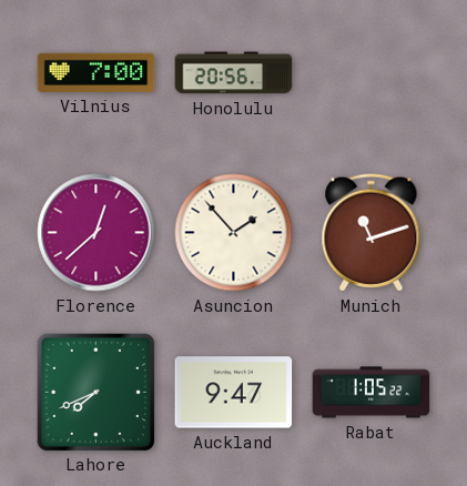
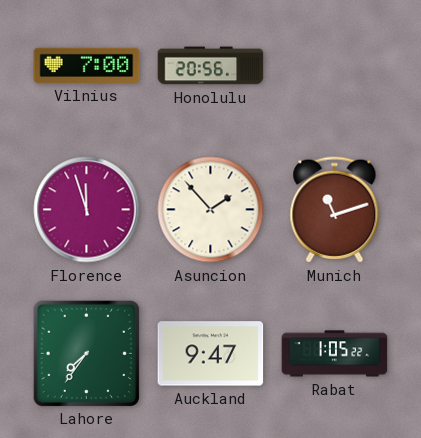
Florence: 12:38 -> 11:57
Lahore: 7:41 -> 7:36
